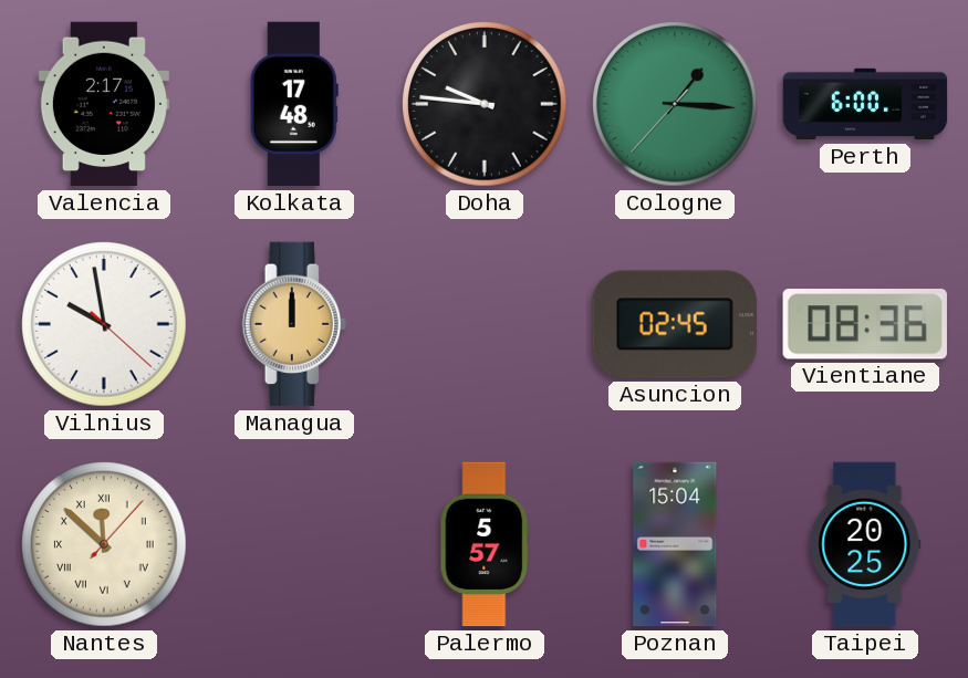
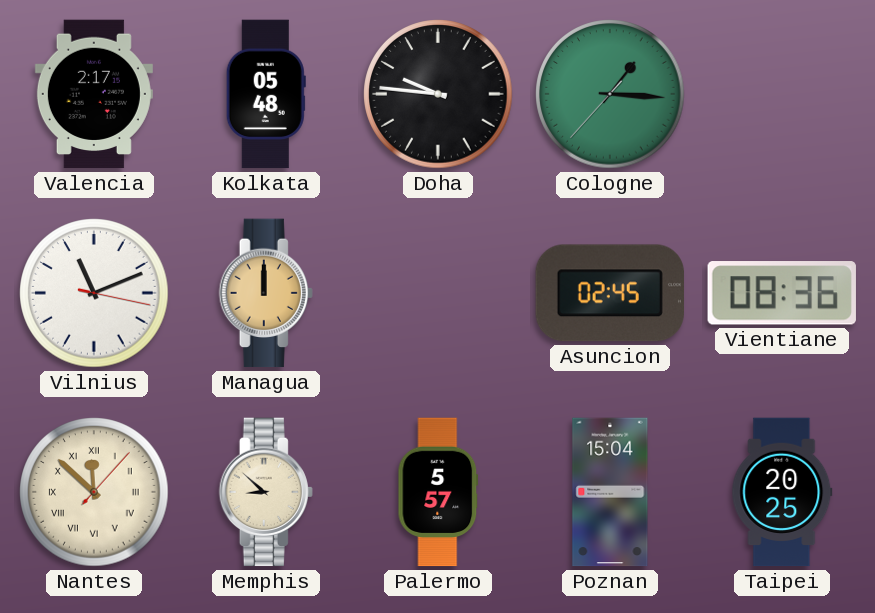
Kolkata: 17:48 -> 05:48
Perth: 6:00 -> none
Vilnius: 9:58 -> 11:11
Memphis: none -> 8:52
